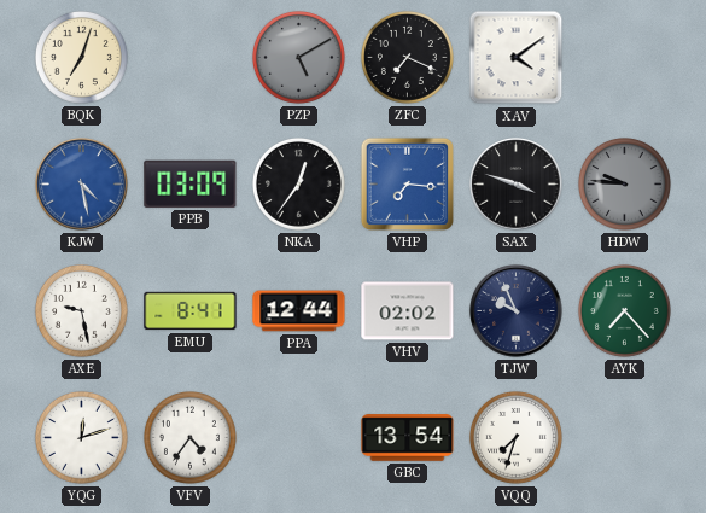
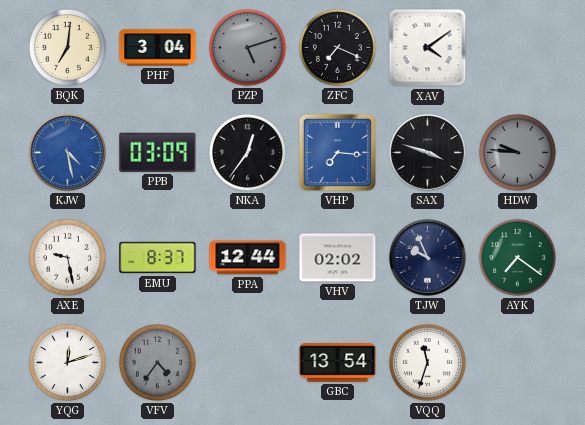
BQK: 7:03 -> 7:01
PHF: none -> 3:04
PZP: 5:10 -> 5:12
EMU: 8:41 -> 8:37
AYK: 7:23 -> 7:21
VFV dial: white -> grey
VQQ: 7:33 -> 11:33
